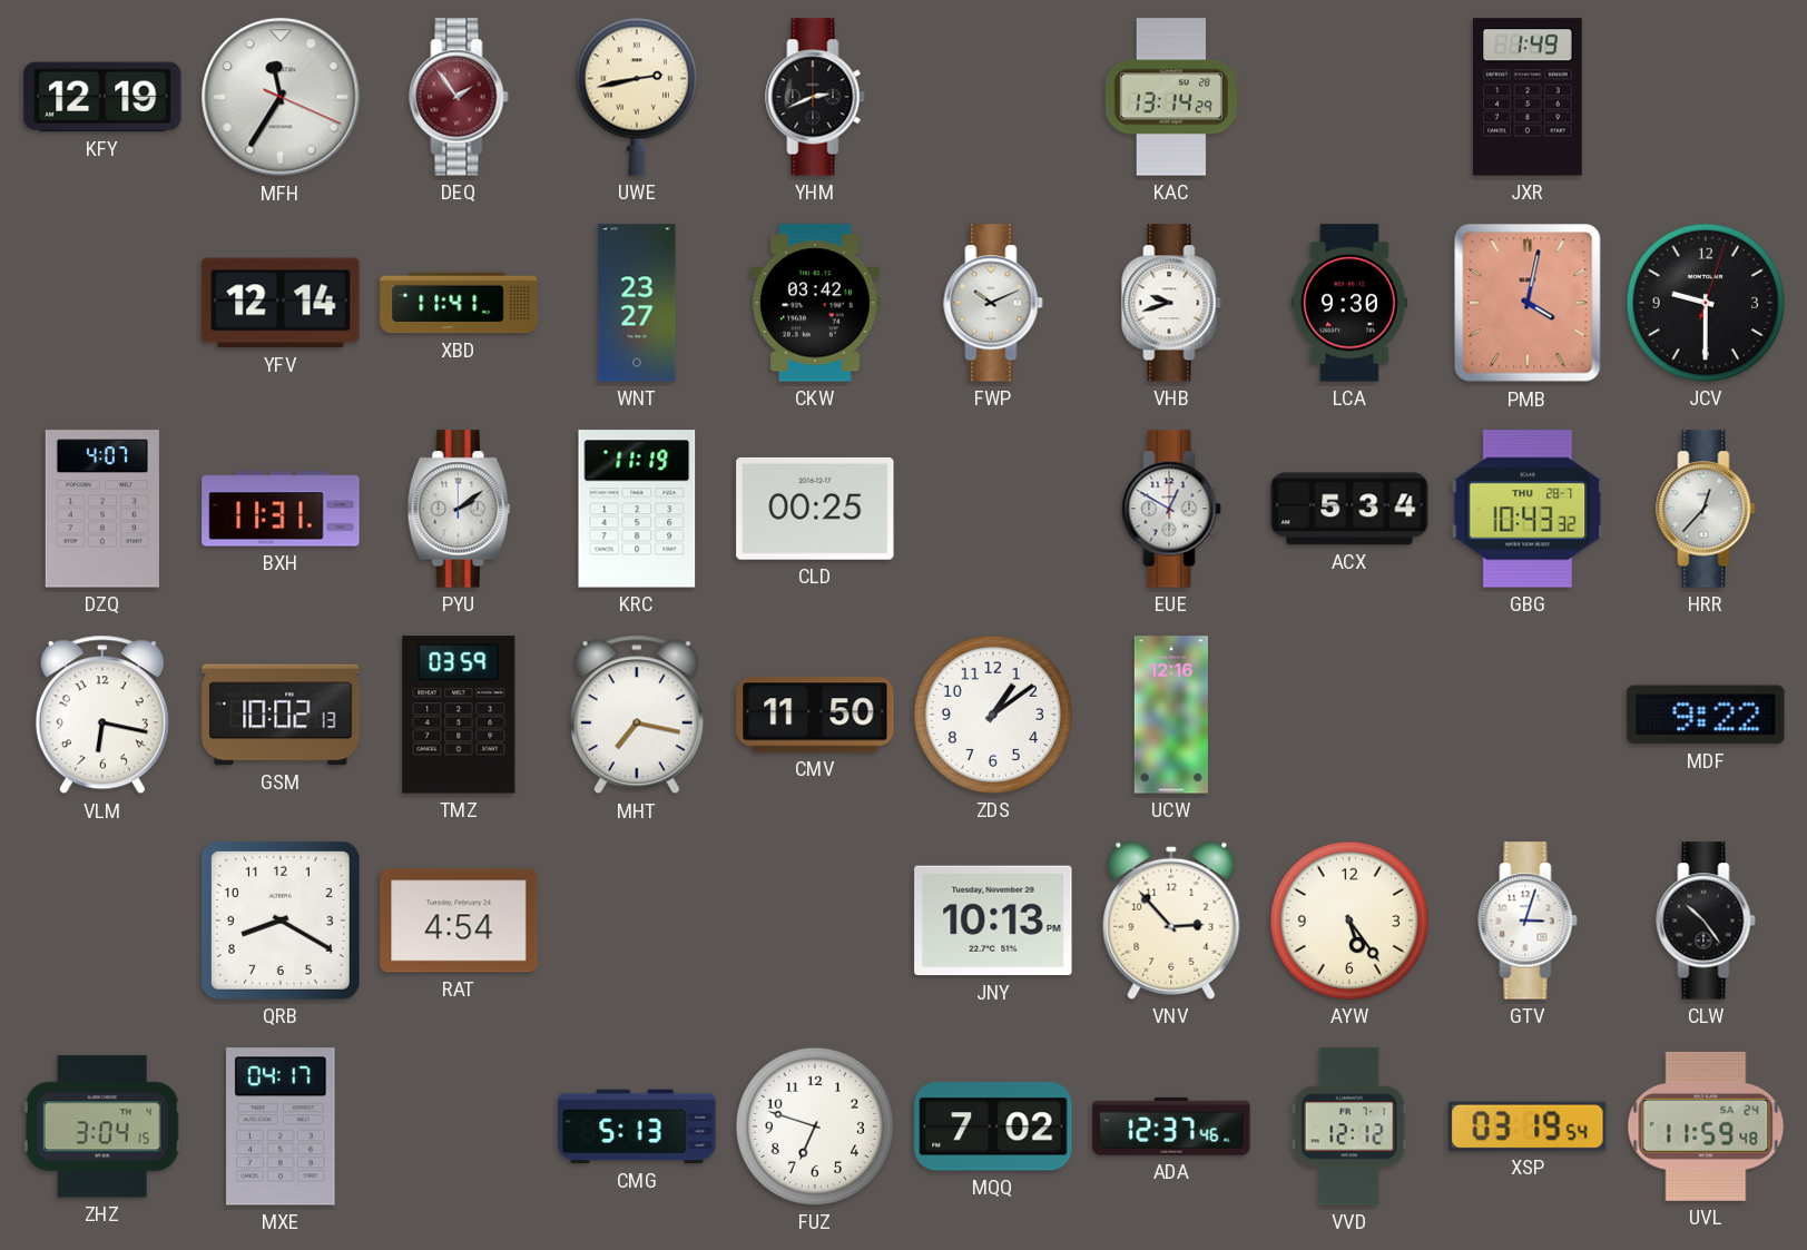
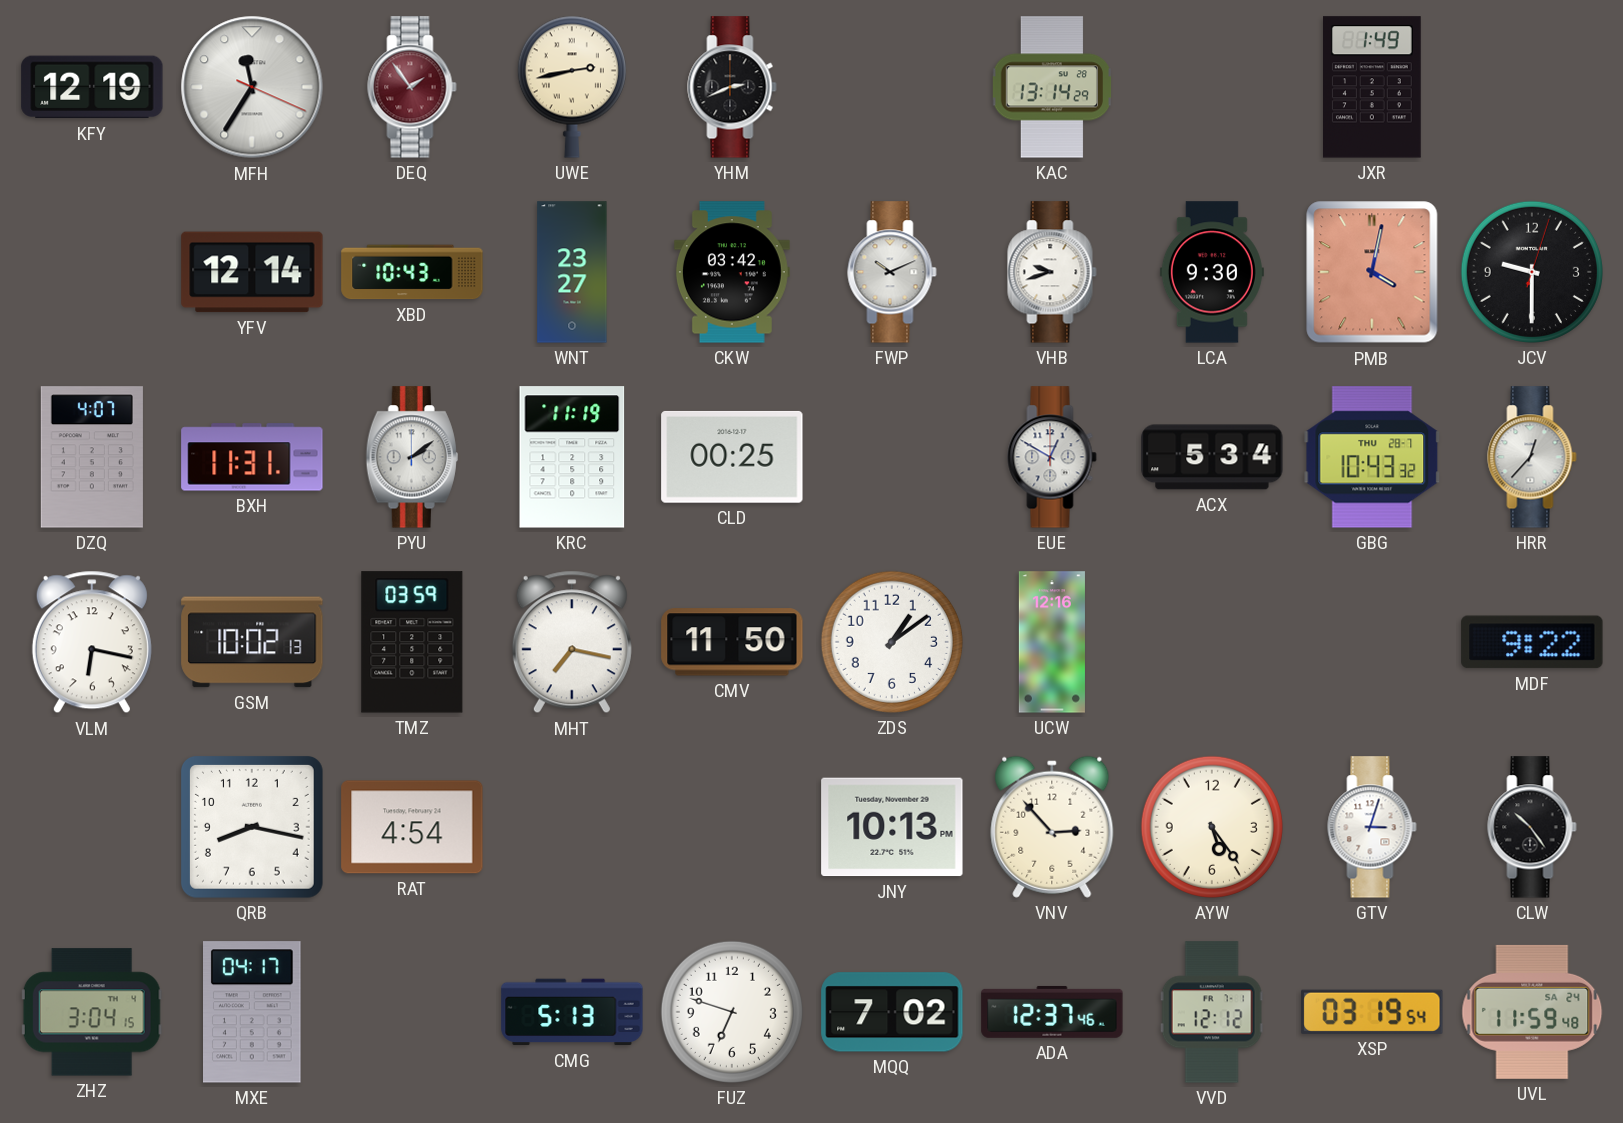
XBD: 11:41 -> 10:43
QRB: 8:20 -> 8:17
